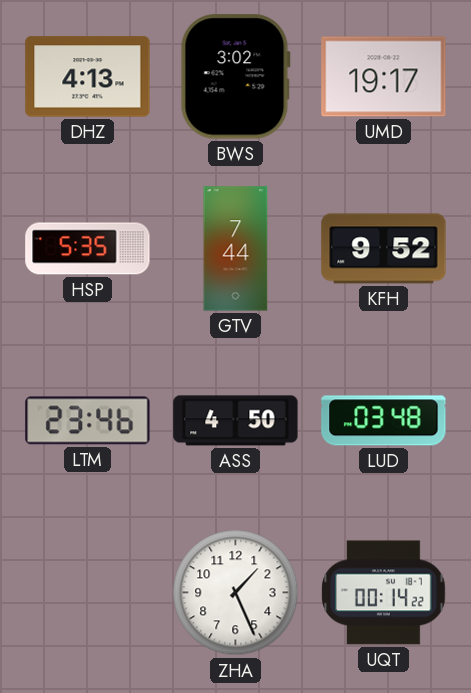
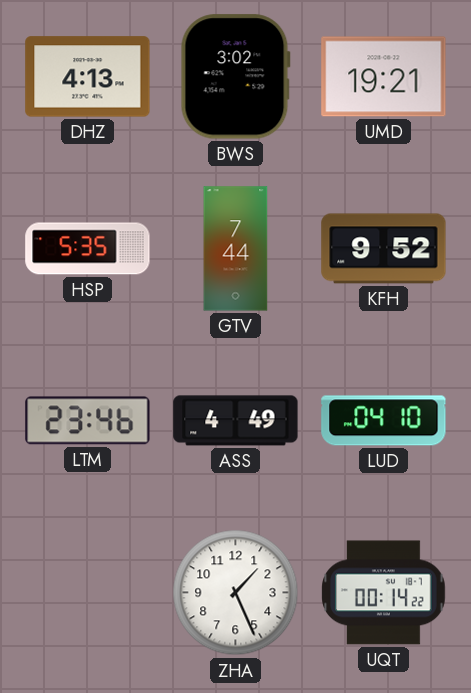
UMD: 19:17 -> 19:21
ASS: 4:50 -> 4:49
LUD: 03:48 -> 04:10
